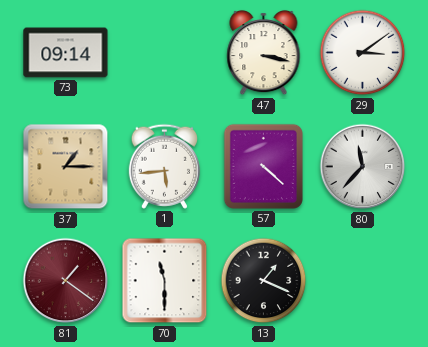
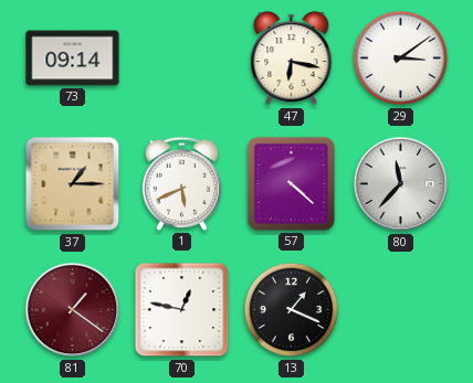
47: 3:17 -> 6:17
1: 5:44 -> 5:41
70: 11:30 -> 12:47
